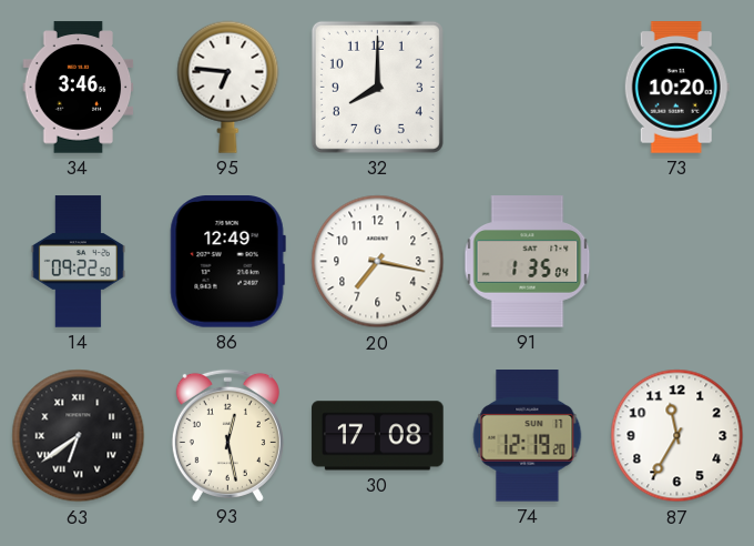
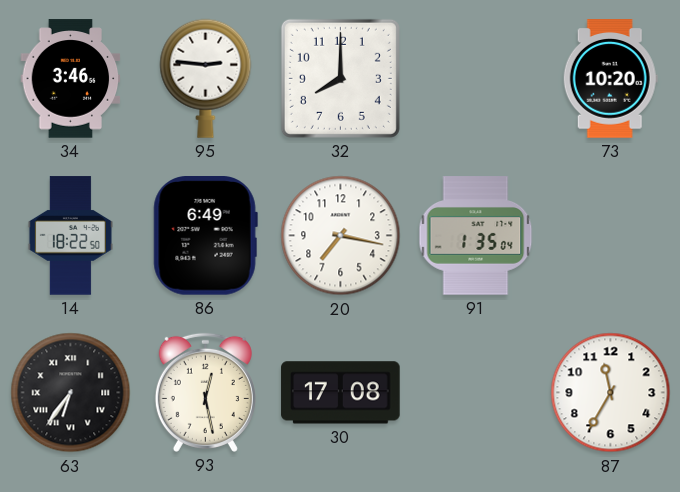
95: 6:46 -> 2:46
14: 09:22 -> 18:22
86: 12:49 -> 6:49
63: 6:39 -> 6:36
74: 12:19 -> none
